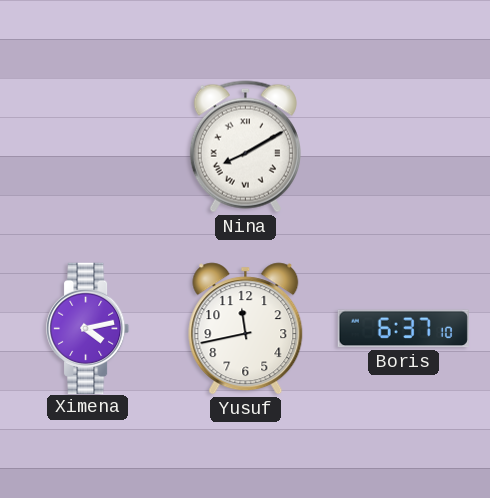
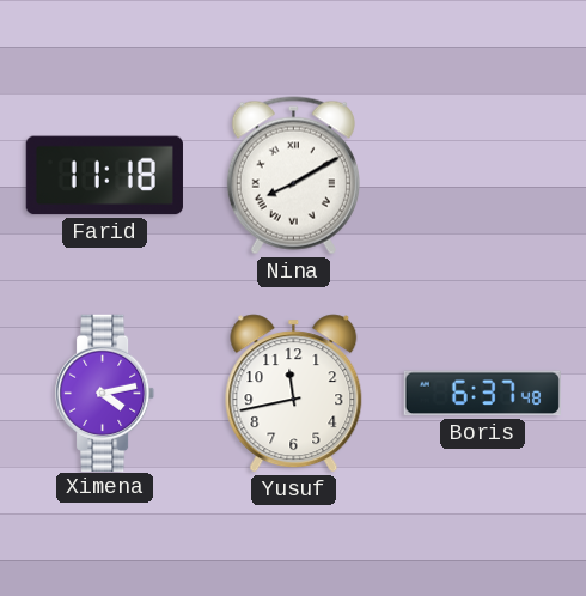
Farid: none -> 11:18
Boris: 6:37:10 -> 6:37:48
